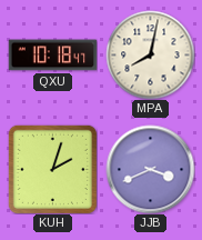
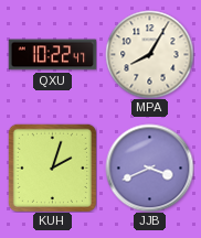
QXU: 10:18 -> 10:22
MPA: 8:02 -> 8:05
